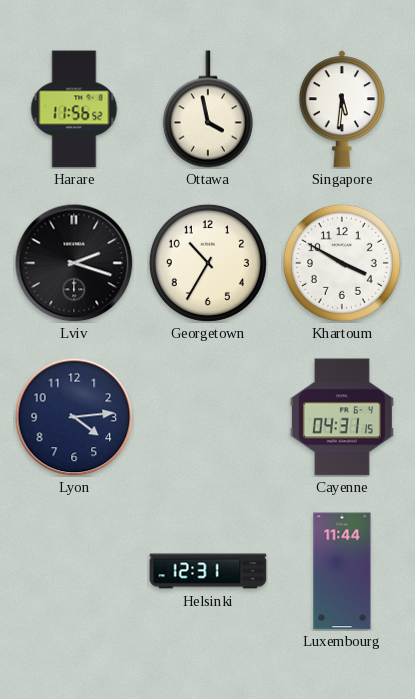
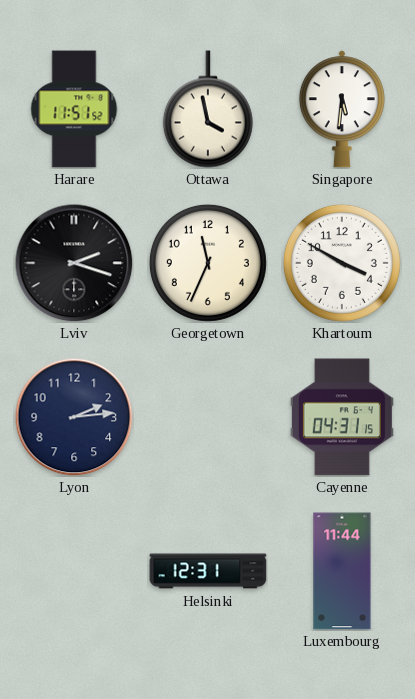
Harare: 11:56 -> 11:51
Georgetown: 10:35 -> 11:34
Lyon: 4:14 -> 2:14
